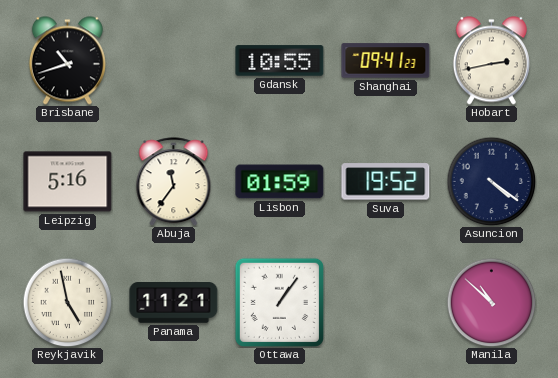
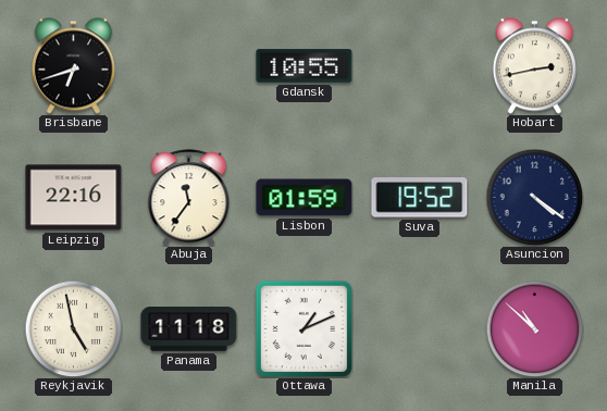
Brisbane: 10:42 -> 6:42
Shanghai: 09:41 -> none
Leipzig: 5:16 -> 22:16
Panama: 11:21 -> 11:18
Ottawa: 1:06 -> 1:11
